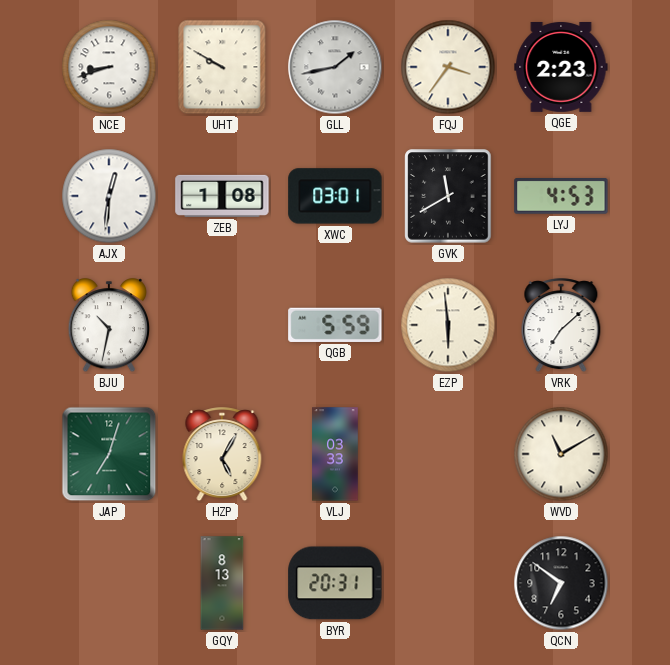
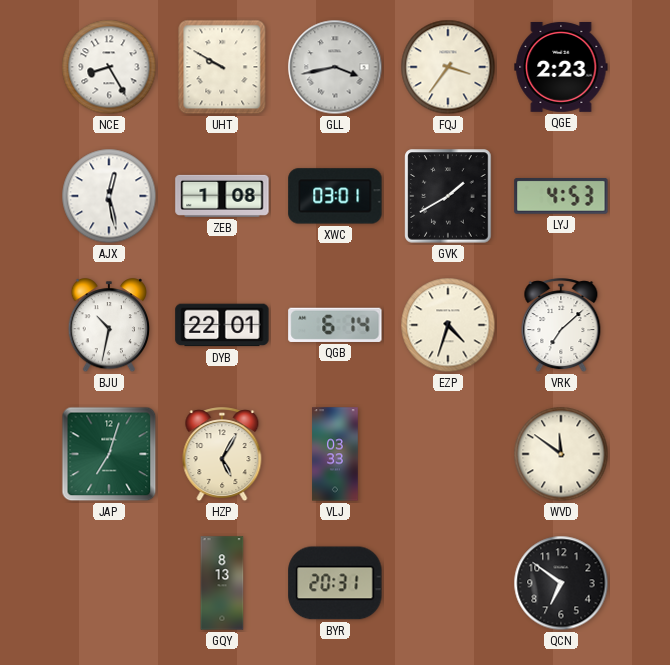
NCE: 8:42 -> 8:25
GLL: 1:43 -> 3:43
AJX: 12:31 -> 12:28
GVK: 11:40 -> 1:40
DYB: none -> 22:01
QGB: 5:59 -> 6:14
EZP: 5:59 -> 4:33
WVD: 11:10 -> 11:51
